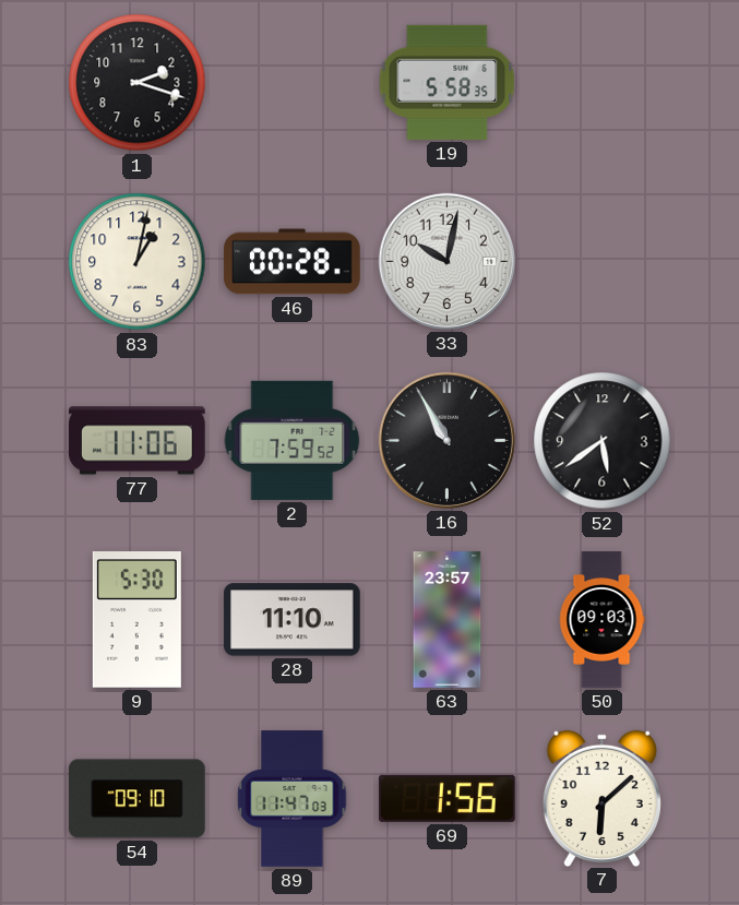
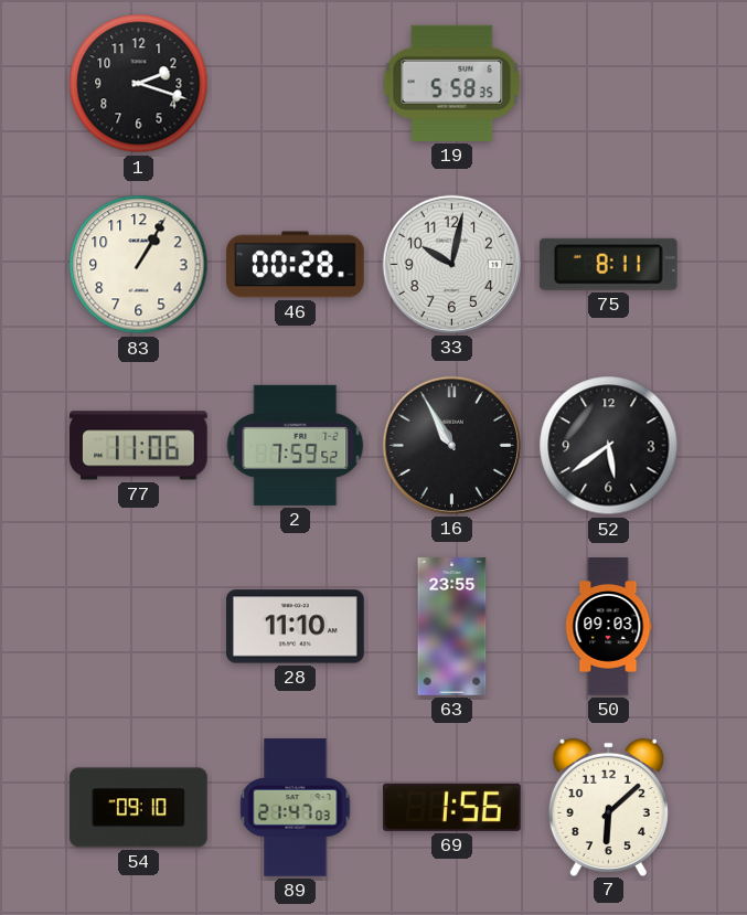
83: 1:02 -> 1:05
75: none -> 8:11
9: 5:30 -> none
63: 23:57 -> 23:55
89: 11:47 -> 21:47
